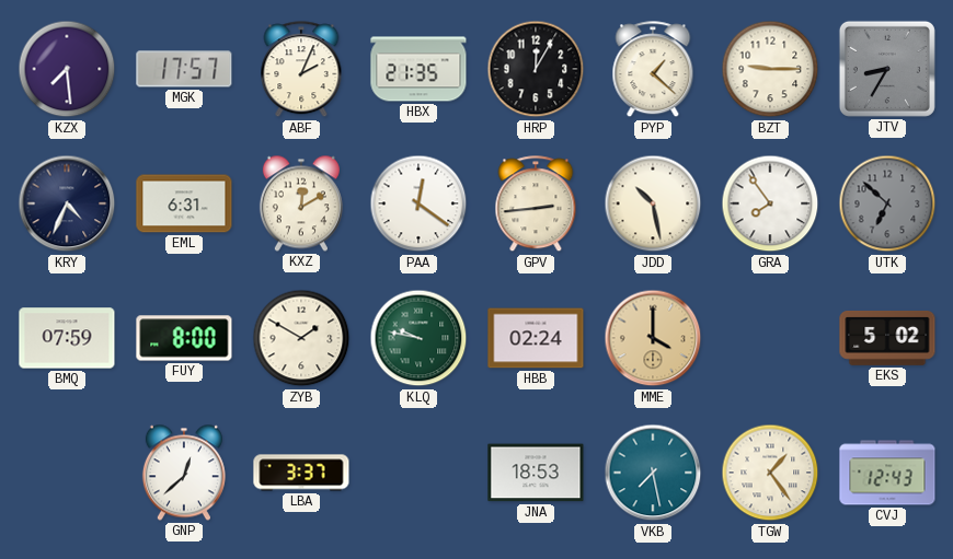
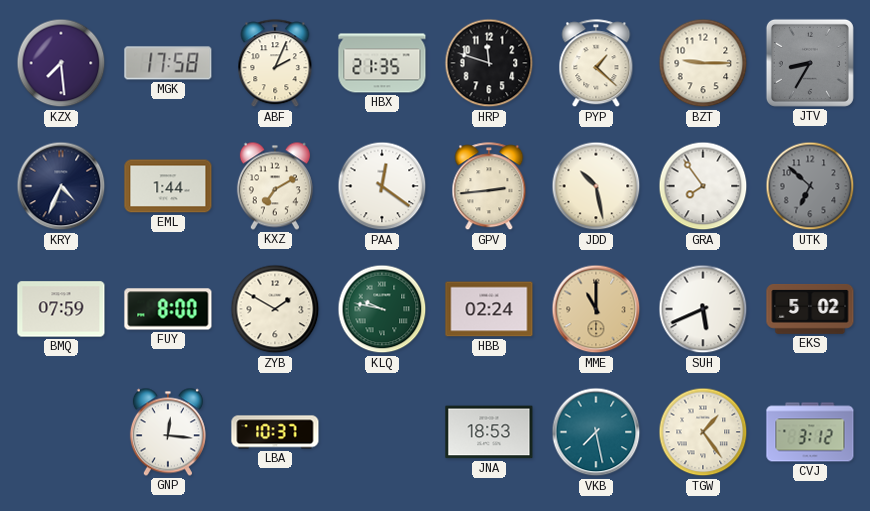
MGK: 17:57 -> 17:58
HRP: 12:05 -> 11:48
EML: 6:31 -> 1:44
KXZ: 12:10 -> 7:10
MME: 4:00 -> 11:00
SUH: none -> 5:41
GNP: 12:38 -> 12:16
LBA: 3:37 -> 10:37
CVJ: 12:43 -> 3:12
